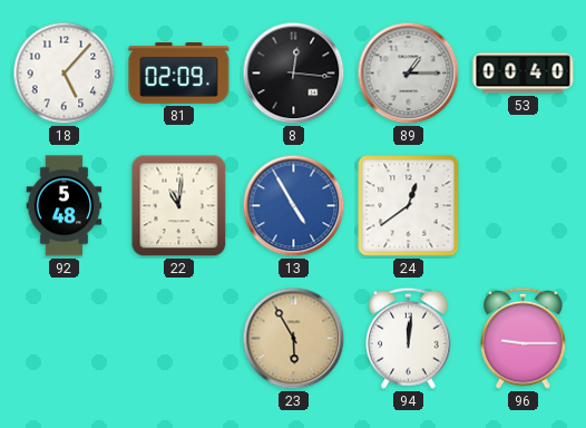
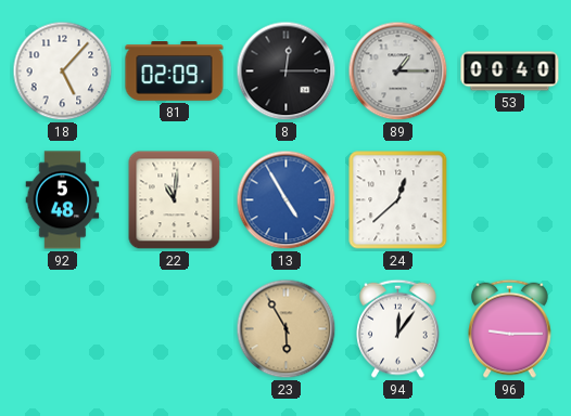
8: 12:16 -> 12:15
24: 12:39 -> 12:38
94: 12:01 -> 12:06
